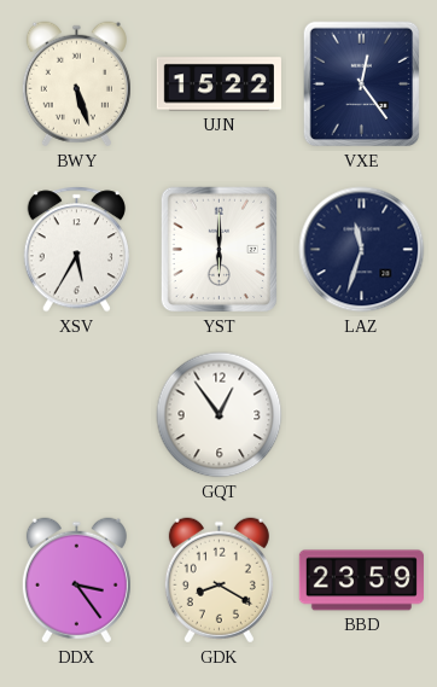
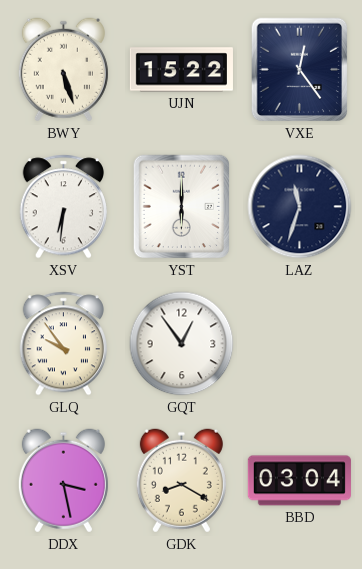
XSV: 5:35 -> 6:31
GLQ: none -> 9:54
DDX: 3:24 -> 3:28
BBD: 23:59 -> 03:04
